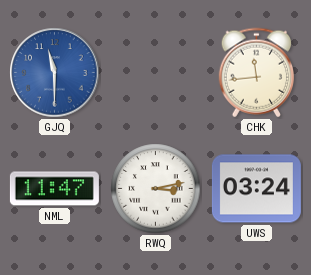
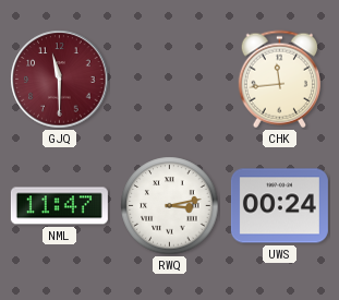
GJQ dial: blue -> burgundy
UWS: 03:24 -> 00:24
